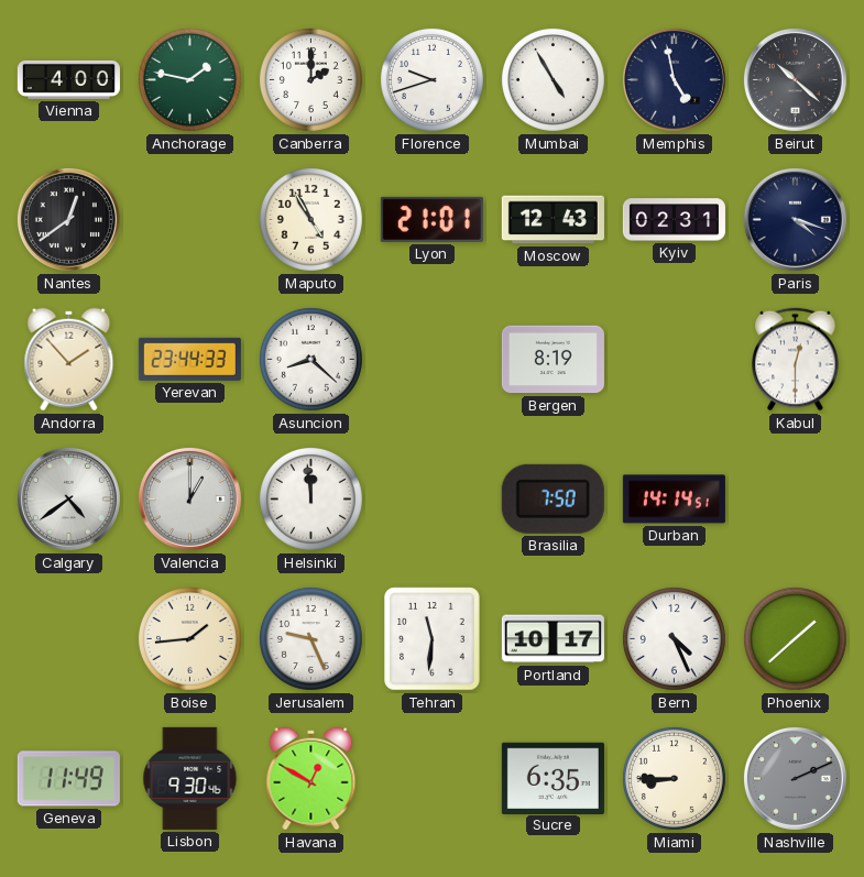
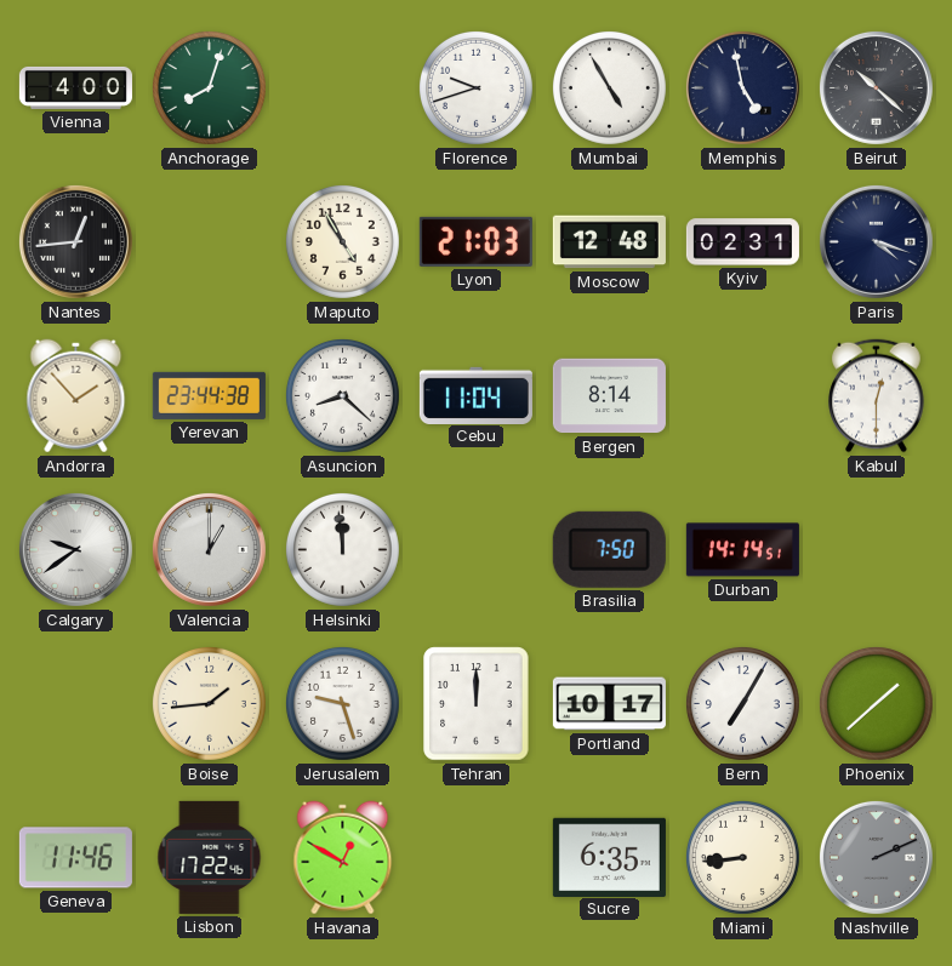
Anchorage: 1:47 -> 8:03
Canberra: 2:00 -> none
Nantes: 12:39 -> 12:44
Lyon: 21:01 -> 21:03
Moscow: 12:43 -> 12:48
Yerevan: 23:44:33 -> 23:44:38
Cebu: none -> 11:04
Bergen: 8:19 -> 8:14
Calgary: 4:39 -> 9:39
Jerusalem: 9:26 -> 9:27
Tehran: 11:31 -> 12:00
Bern: 4:26 -> 7:05
Geneva: 11:49 -> 11:46
Lisbon: 9:30 -> 17:22
Miami: 8:45 -> 8:44
